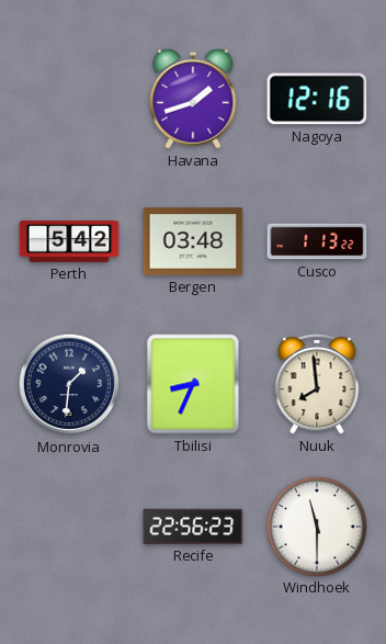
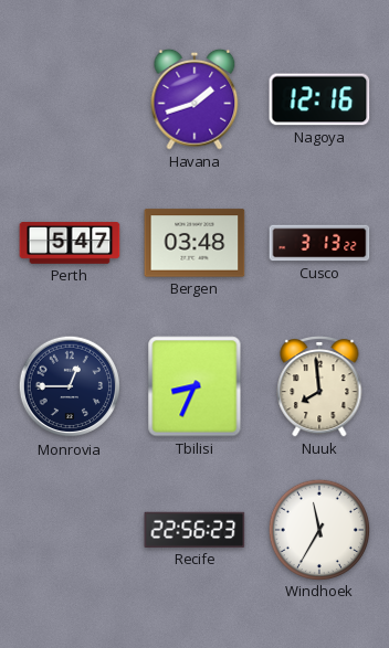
Perth: 5:42 -> 5:47
Cusco: 1:13 -> 3:13
Monrovia: 1:31 -> 12:45
Windhoek: 11:30 -> 11:35
